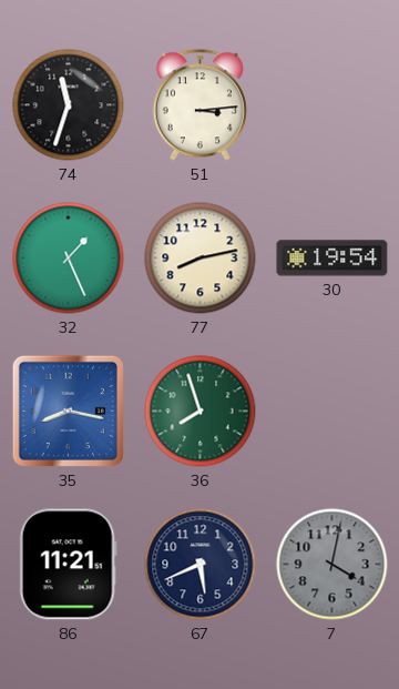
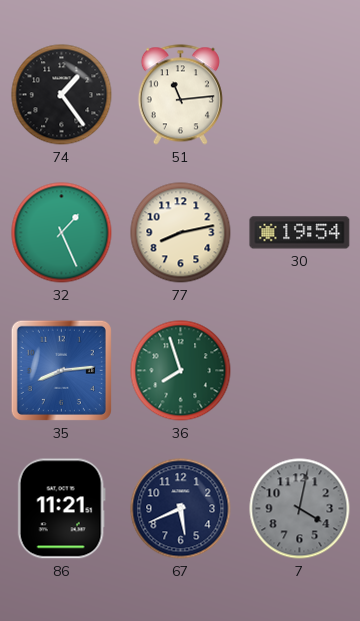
74: 11:33 -> 1:24
51: 3:14 -> 11:14
35: 8:17 -> 8:14
